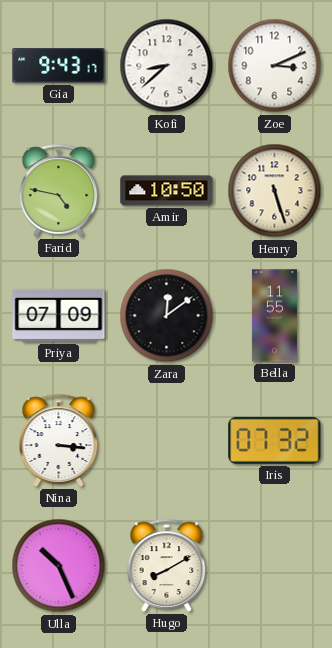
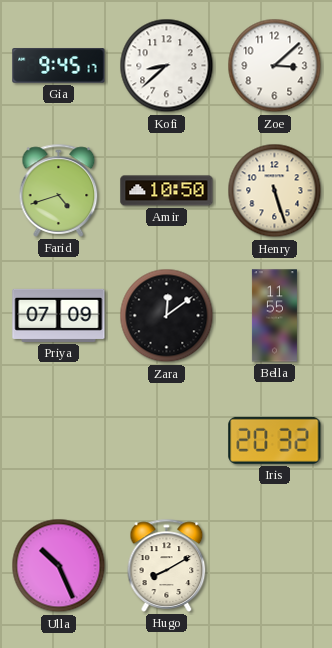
Gia: 9:43 -> 9:45
Zoe: 3:11 -> 3:08
Farid: 4:47 -> 4:42
Nina: 3:16 -> none
Iris: 07:32 -> 20:32
